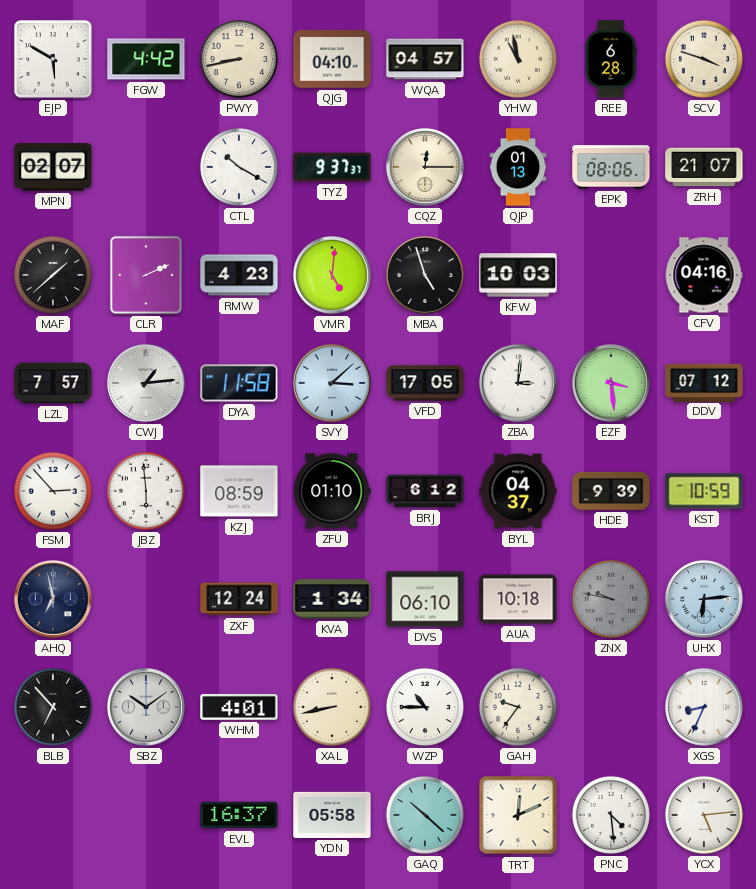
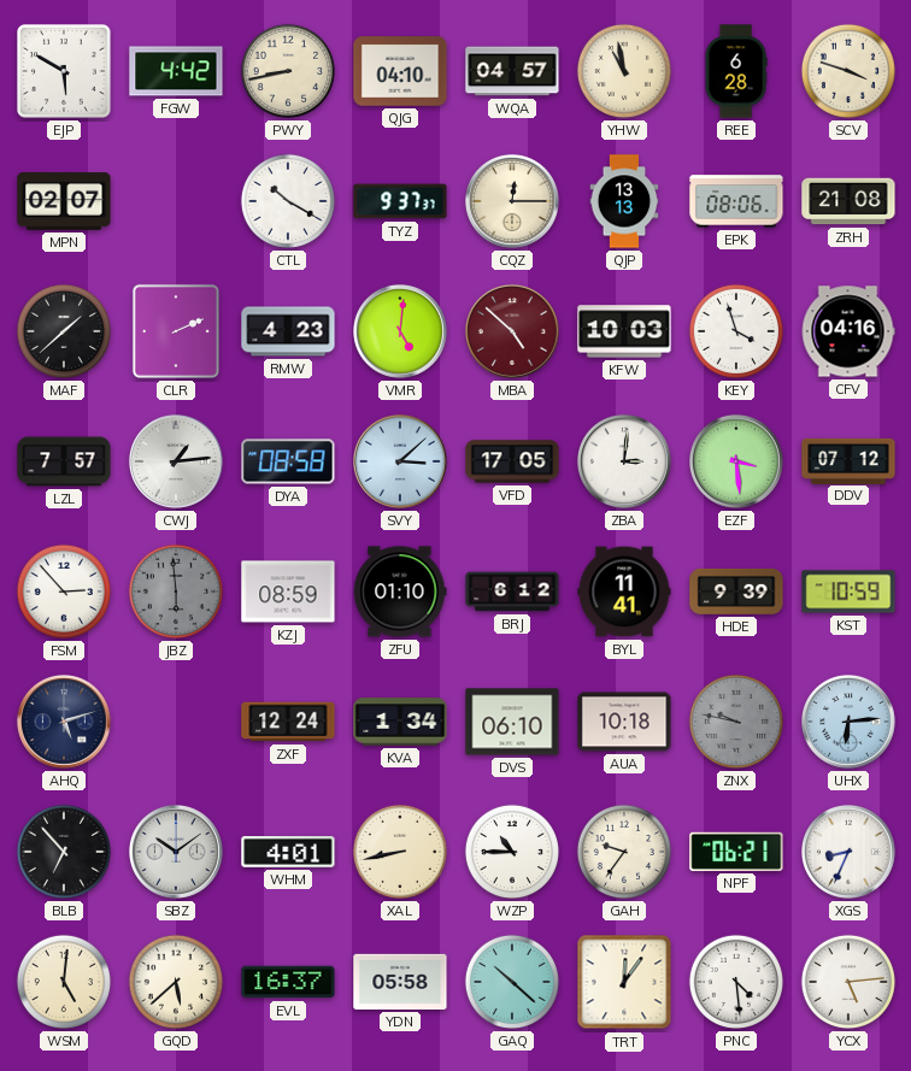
QJP: 01:13 -> 13:13
ZRH: 21:07 -> 21:08
MBA: 4:57 -> 4:52
MBA dial: black -> burgundy
KEY: none -> 3:57
DYA: 11:58 -> 08:58
JBZ dial: white -> grey
BYL: 04:37 -> 11:41
AHQ: 6:58 -> 5:12
NPF: none -> 06:21
WSM: none -> 5:01
GQD: none -> 5:38
TRT: 12:11 -> 12:06
